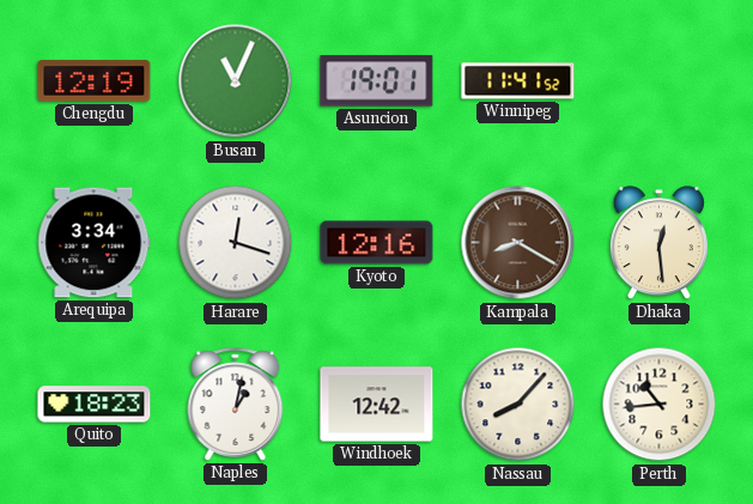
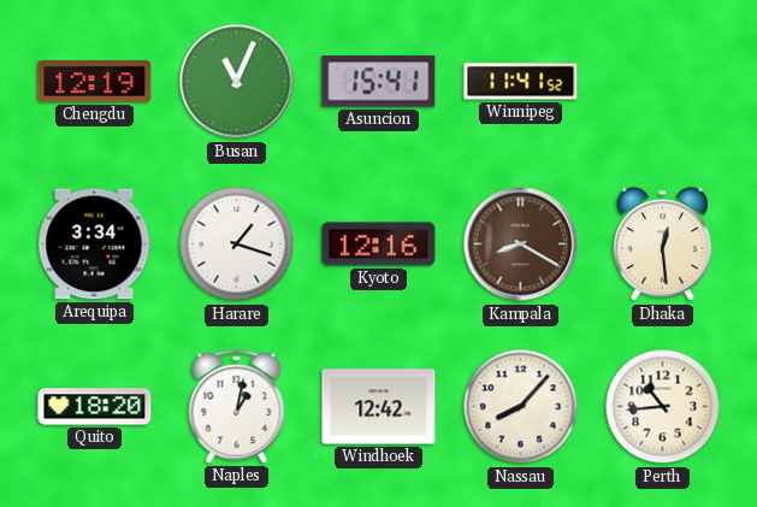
Asuncion: 19:01 -> 15:41
Harare: 12:18 -> 1:18
Quito: 18:23 -> 18:20
